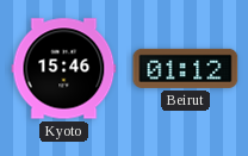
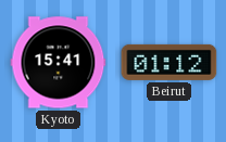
Kyoto: 15:46 -> 15:41
